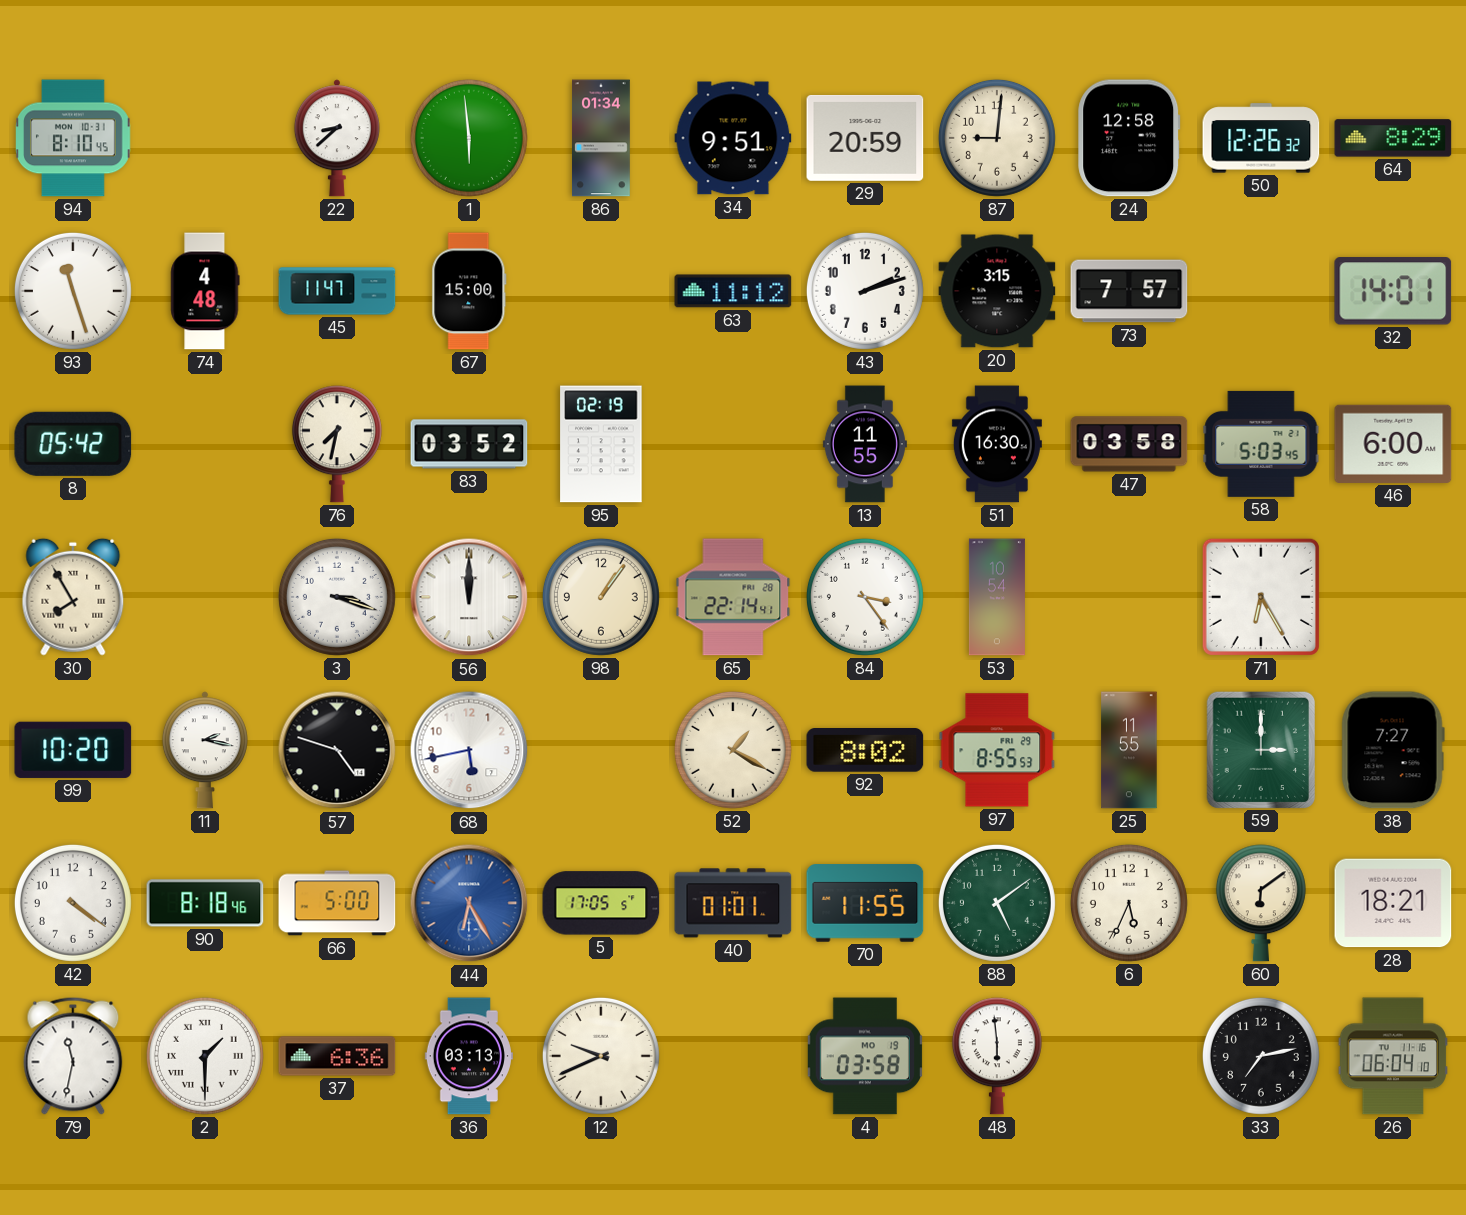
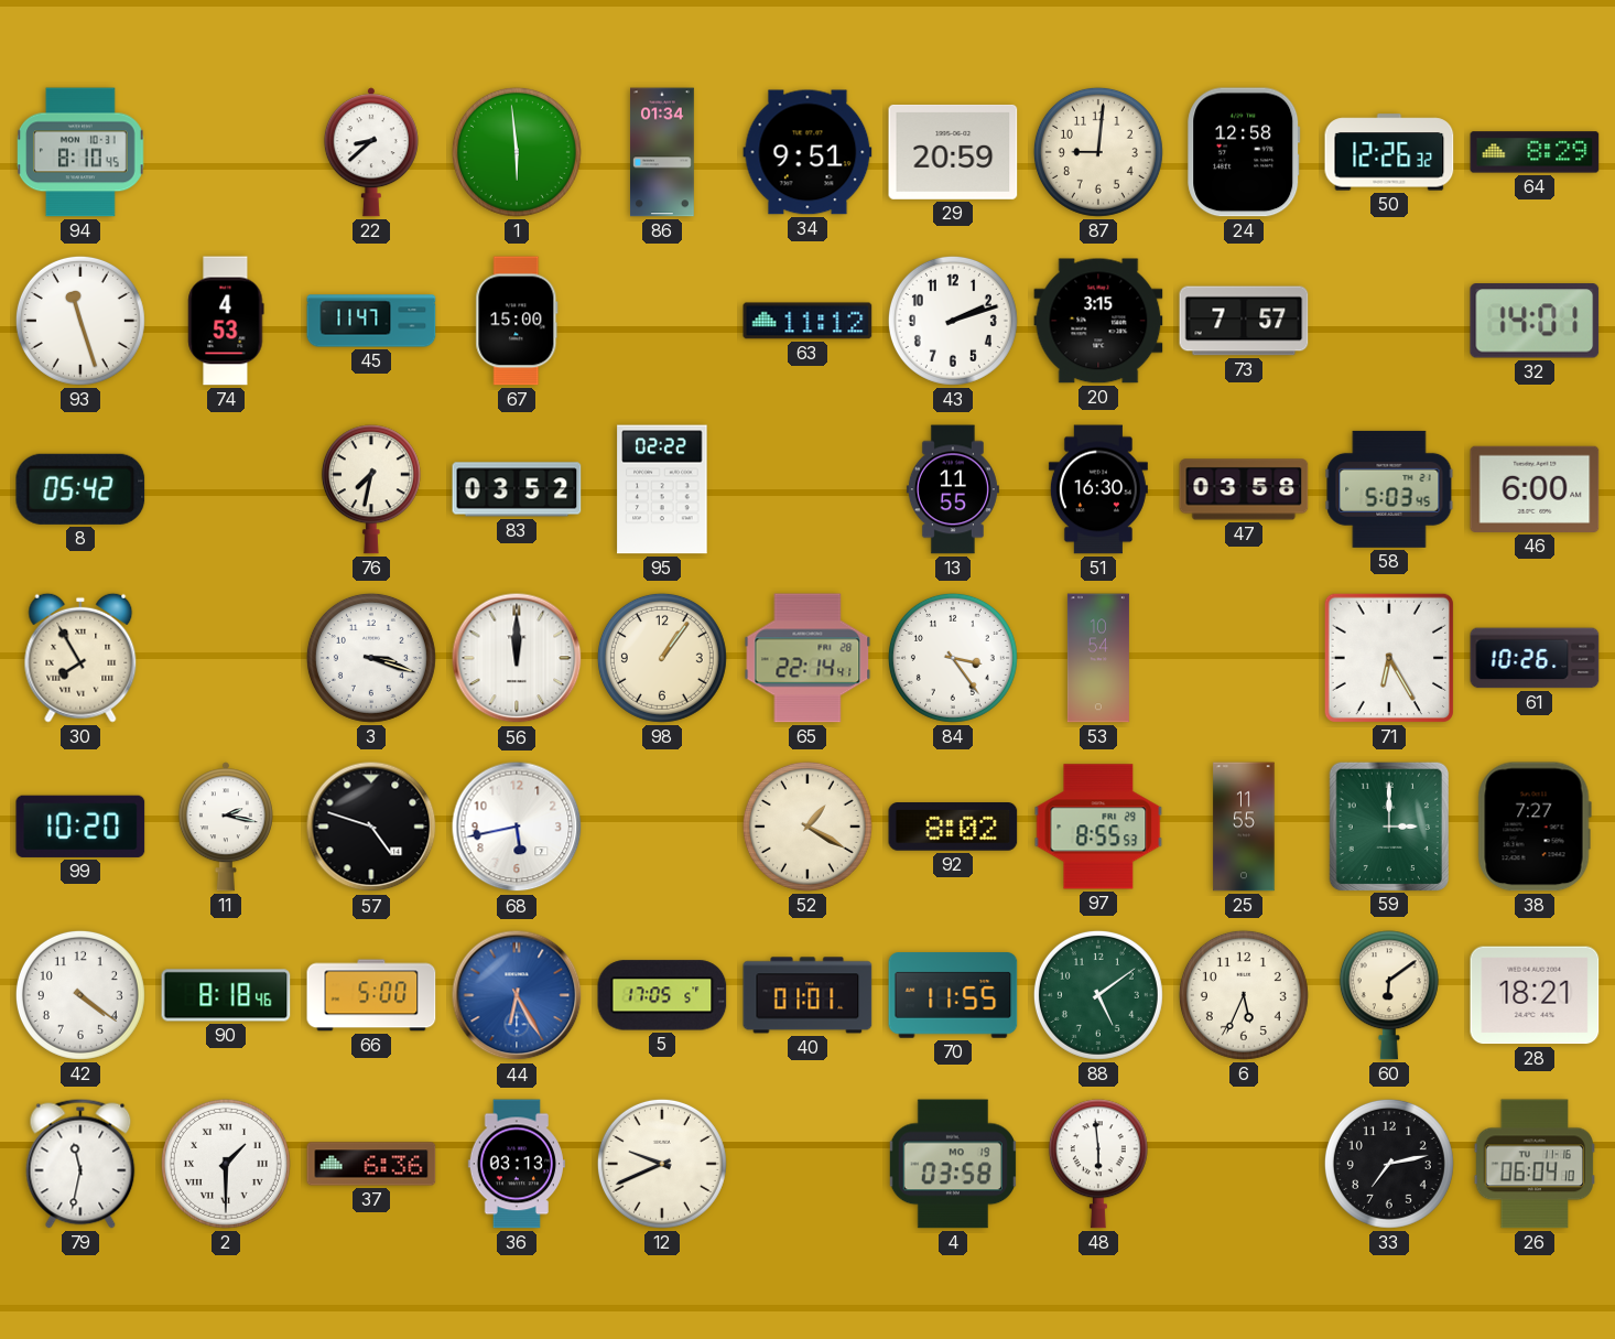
74: 4:48 -> 4:53
95: 02:19 -> 02:22
61: none -> 10:26
